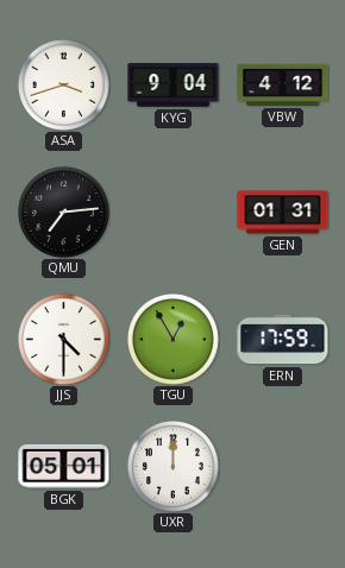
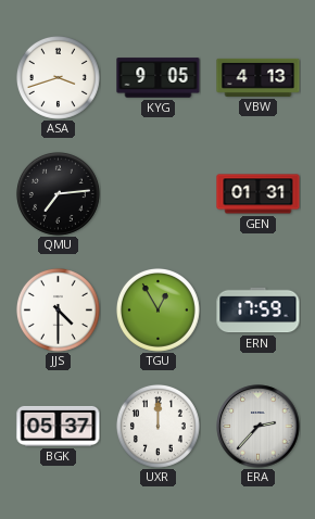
KYG: 9:04 -> 9:05
VBW: 4:12 -> 4:13
BGK: 05:01 -> 05:37
ERA: none -> 2:37
